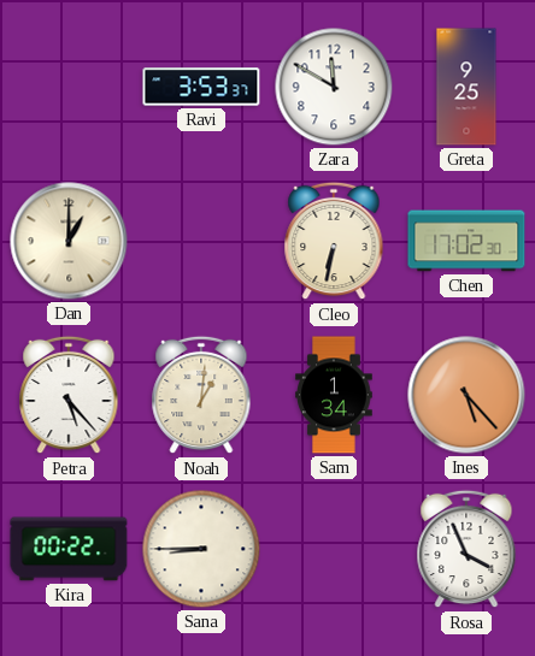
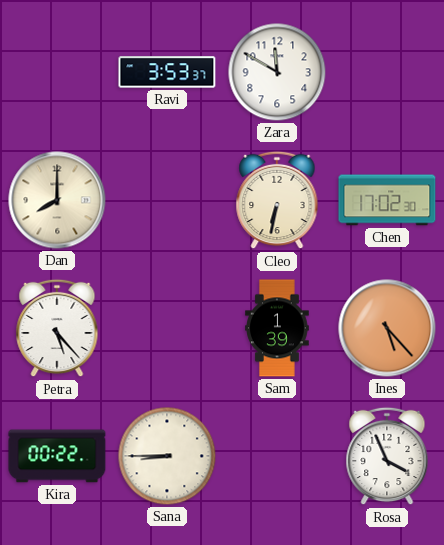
Greta: 9:25 -> none
Dan: 1:00 -> 8:00
Noah: 1:01 -> none
Sam: 1:34 -> 1:39
